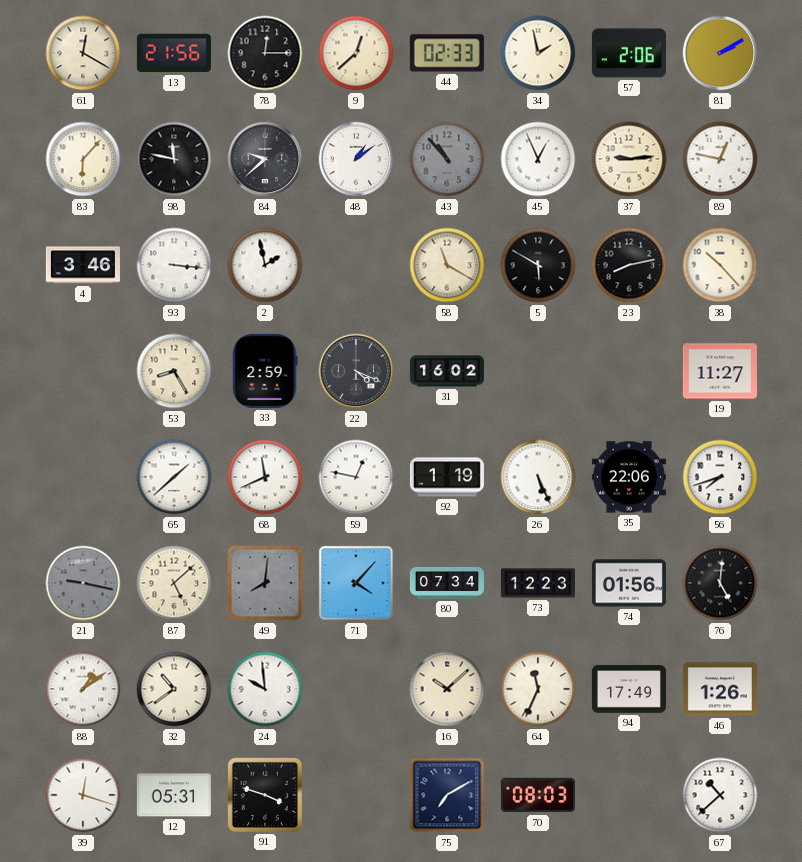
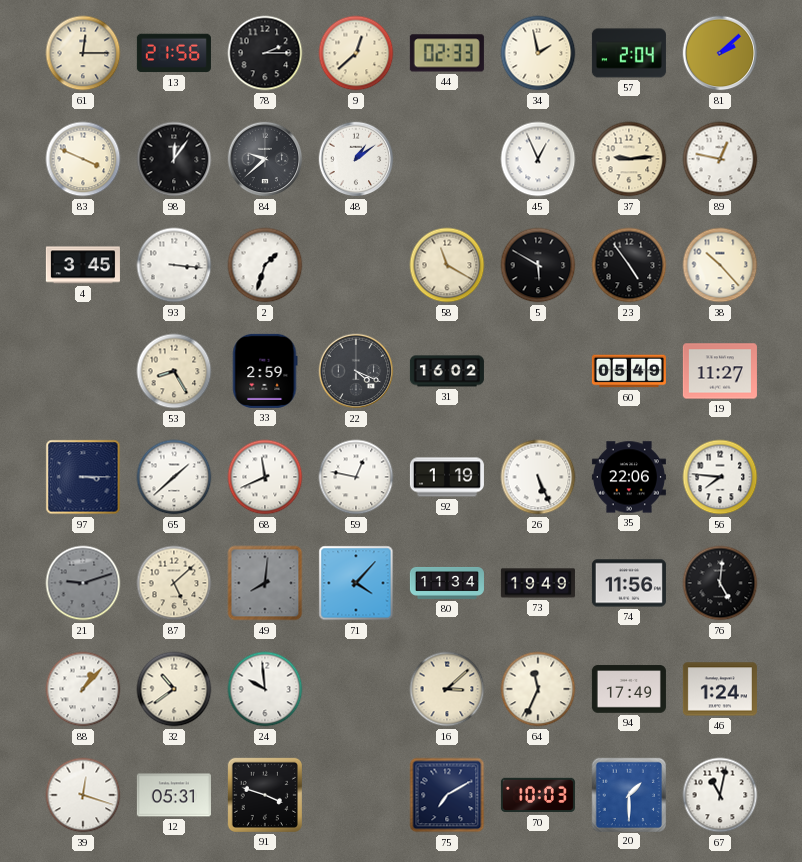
61: 12:20 -> 12:15
78: 12:15 -> 2:15
57: 2:06 -> 2:04
81: 2:10 -> 2:08
83: 6:07 -> 3:49
98: 11:47 -> 12:06
43: 10:53 -> none
4: 3:46 -> 3:45
2: 1:58 -> 1:33
23: 8:13 -> 4:54
60: none -> 05:49
97: none -> 3:15
56: 7:42 -> 7:46
21: 9:17 -> 9:12
80: 07:34 -> 11:34
73: 12:23 -> 19:49
74: 01:56 -> 11:56
88: 1:09 -> 1:07
16: 10:08 -> 3:08
46: 1:26 -> 1:24
70: 08:03 -> 10:03
20: none -> 1:30
67: 10:38 -> 11:02
